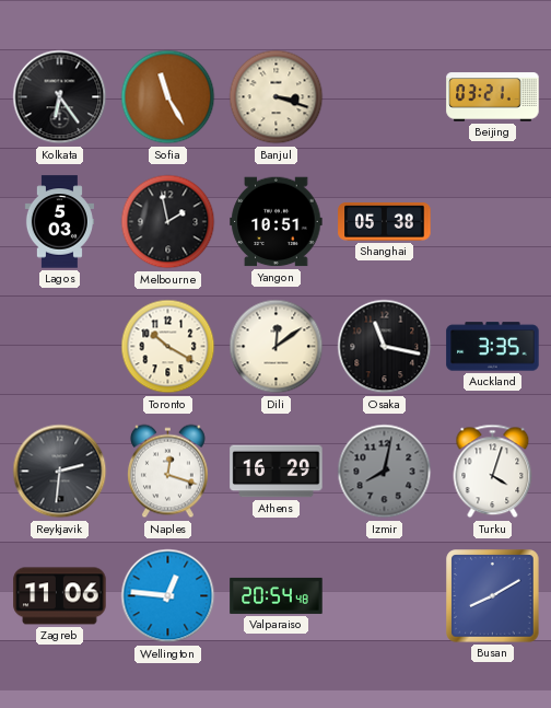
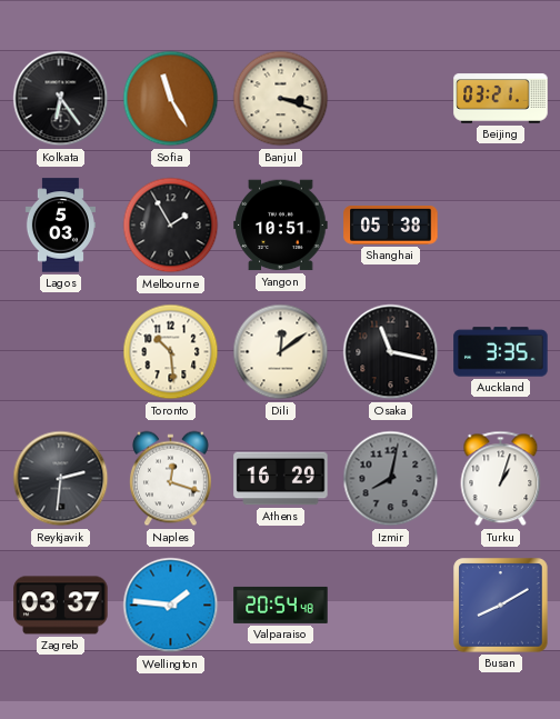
Melbourne: 1:58 -> 1:55
Toronto: 10:20 -> 10:29
Turku: 4:03 -> 1:03
Zagreb: 11:06 -> 03:37
Wellington: 12:46 -> 1:46
